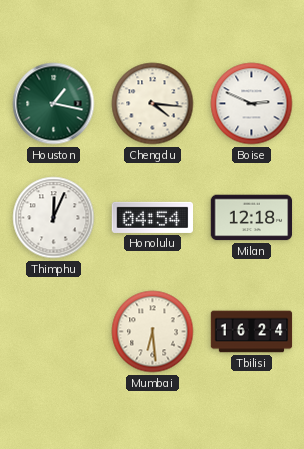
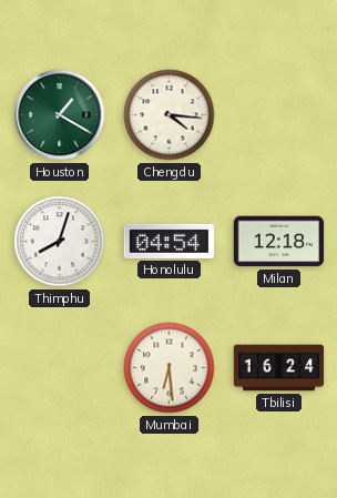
Houston: 1:17 -> 1:20
Boise: 2:49 -> none
Thimphu: 12:04 -> 8:03
